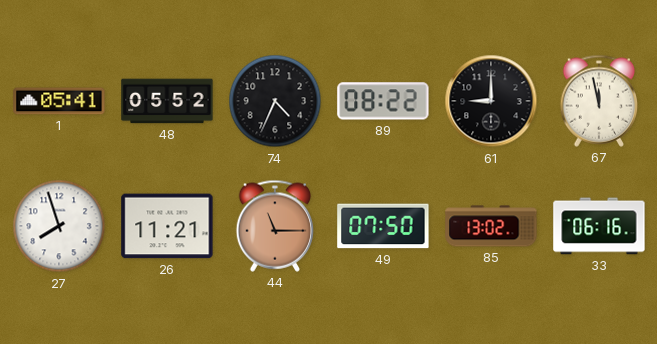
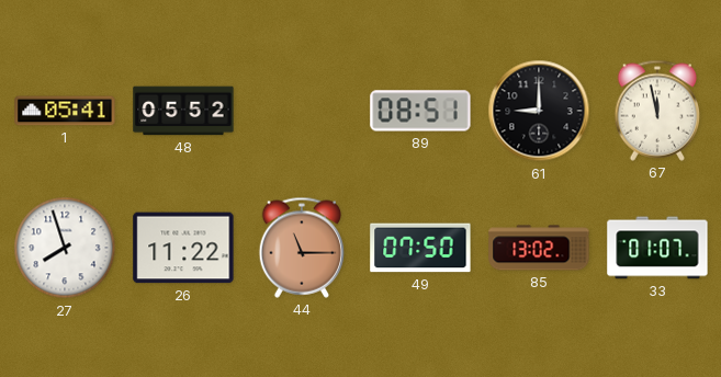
74: 4:34 -> none
89: 08:22 -> 08:51
26: 11:21 -> 11:22
33: 06:16 -> 01:07
